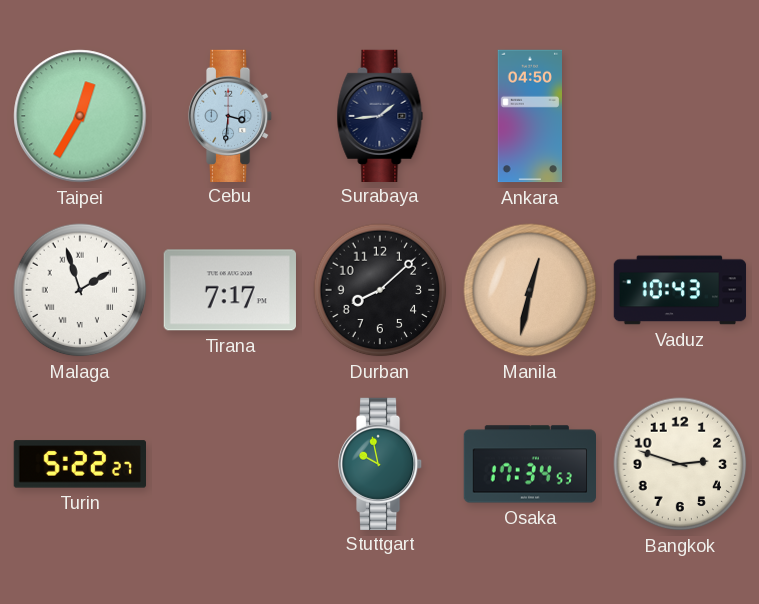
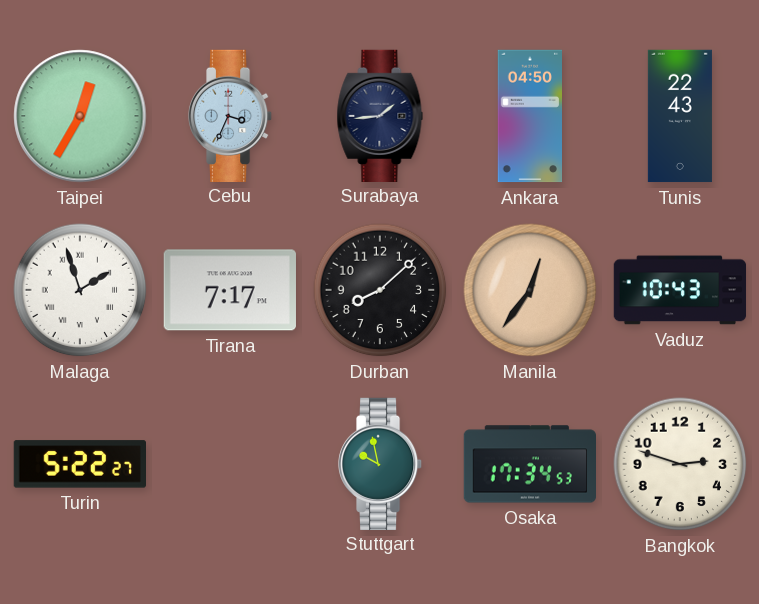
Cebu: 3:31 -> 3:34
Tunis: none -> 22:43
Manila: 12:32 -> 12:36
